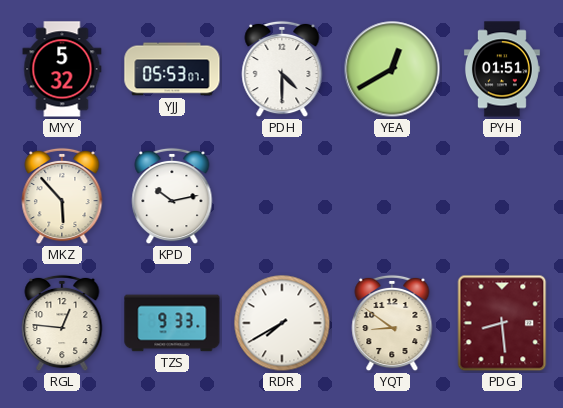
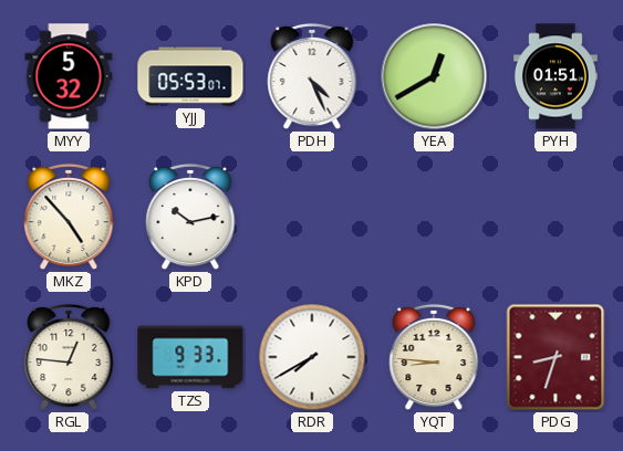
PDH: 4:30 -> 4:26
MKZ: 5:53 -> 4:53
YQT: 8:51 -> 8:46
PDG: 8:29 -> 8:33
